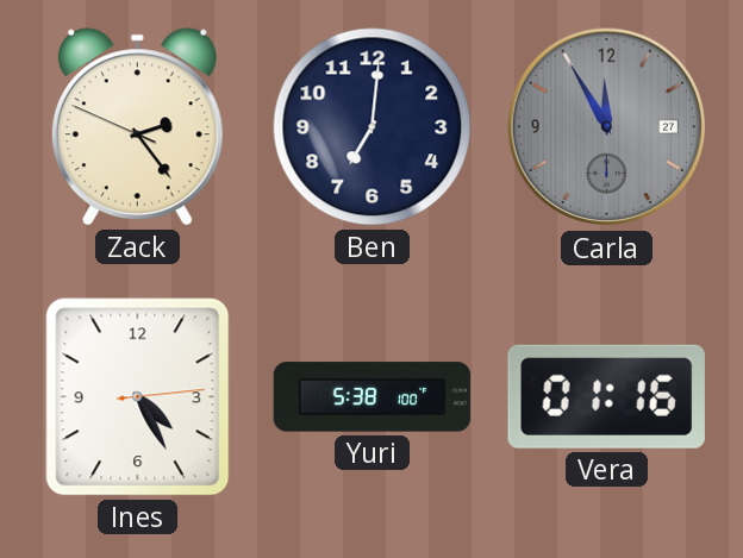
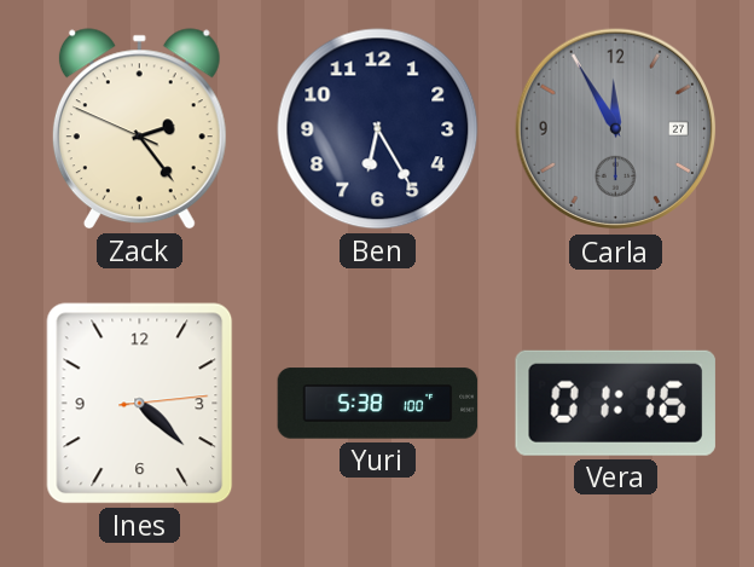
Ben: 7:01 -> 6:25
Ines: 4:25 -> 4:22
